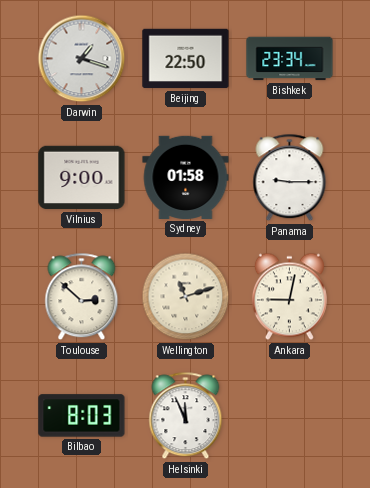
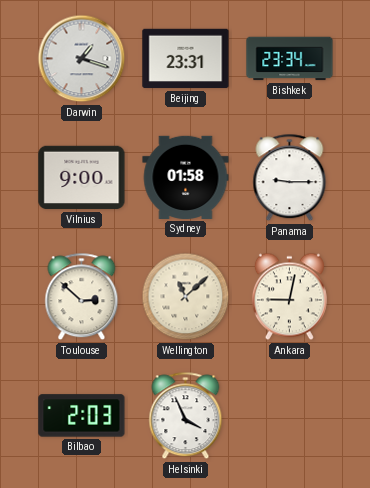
Beijing: 22:50 -> 23:31
Wellington: 11:12 -> 11:08
Bilbao: 8:03 -> 2:03
Helsinki: 11:56 -> 3:56
